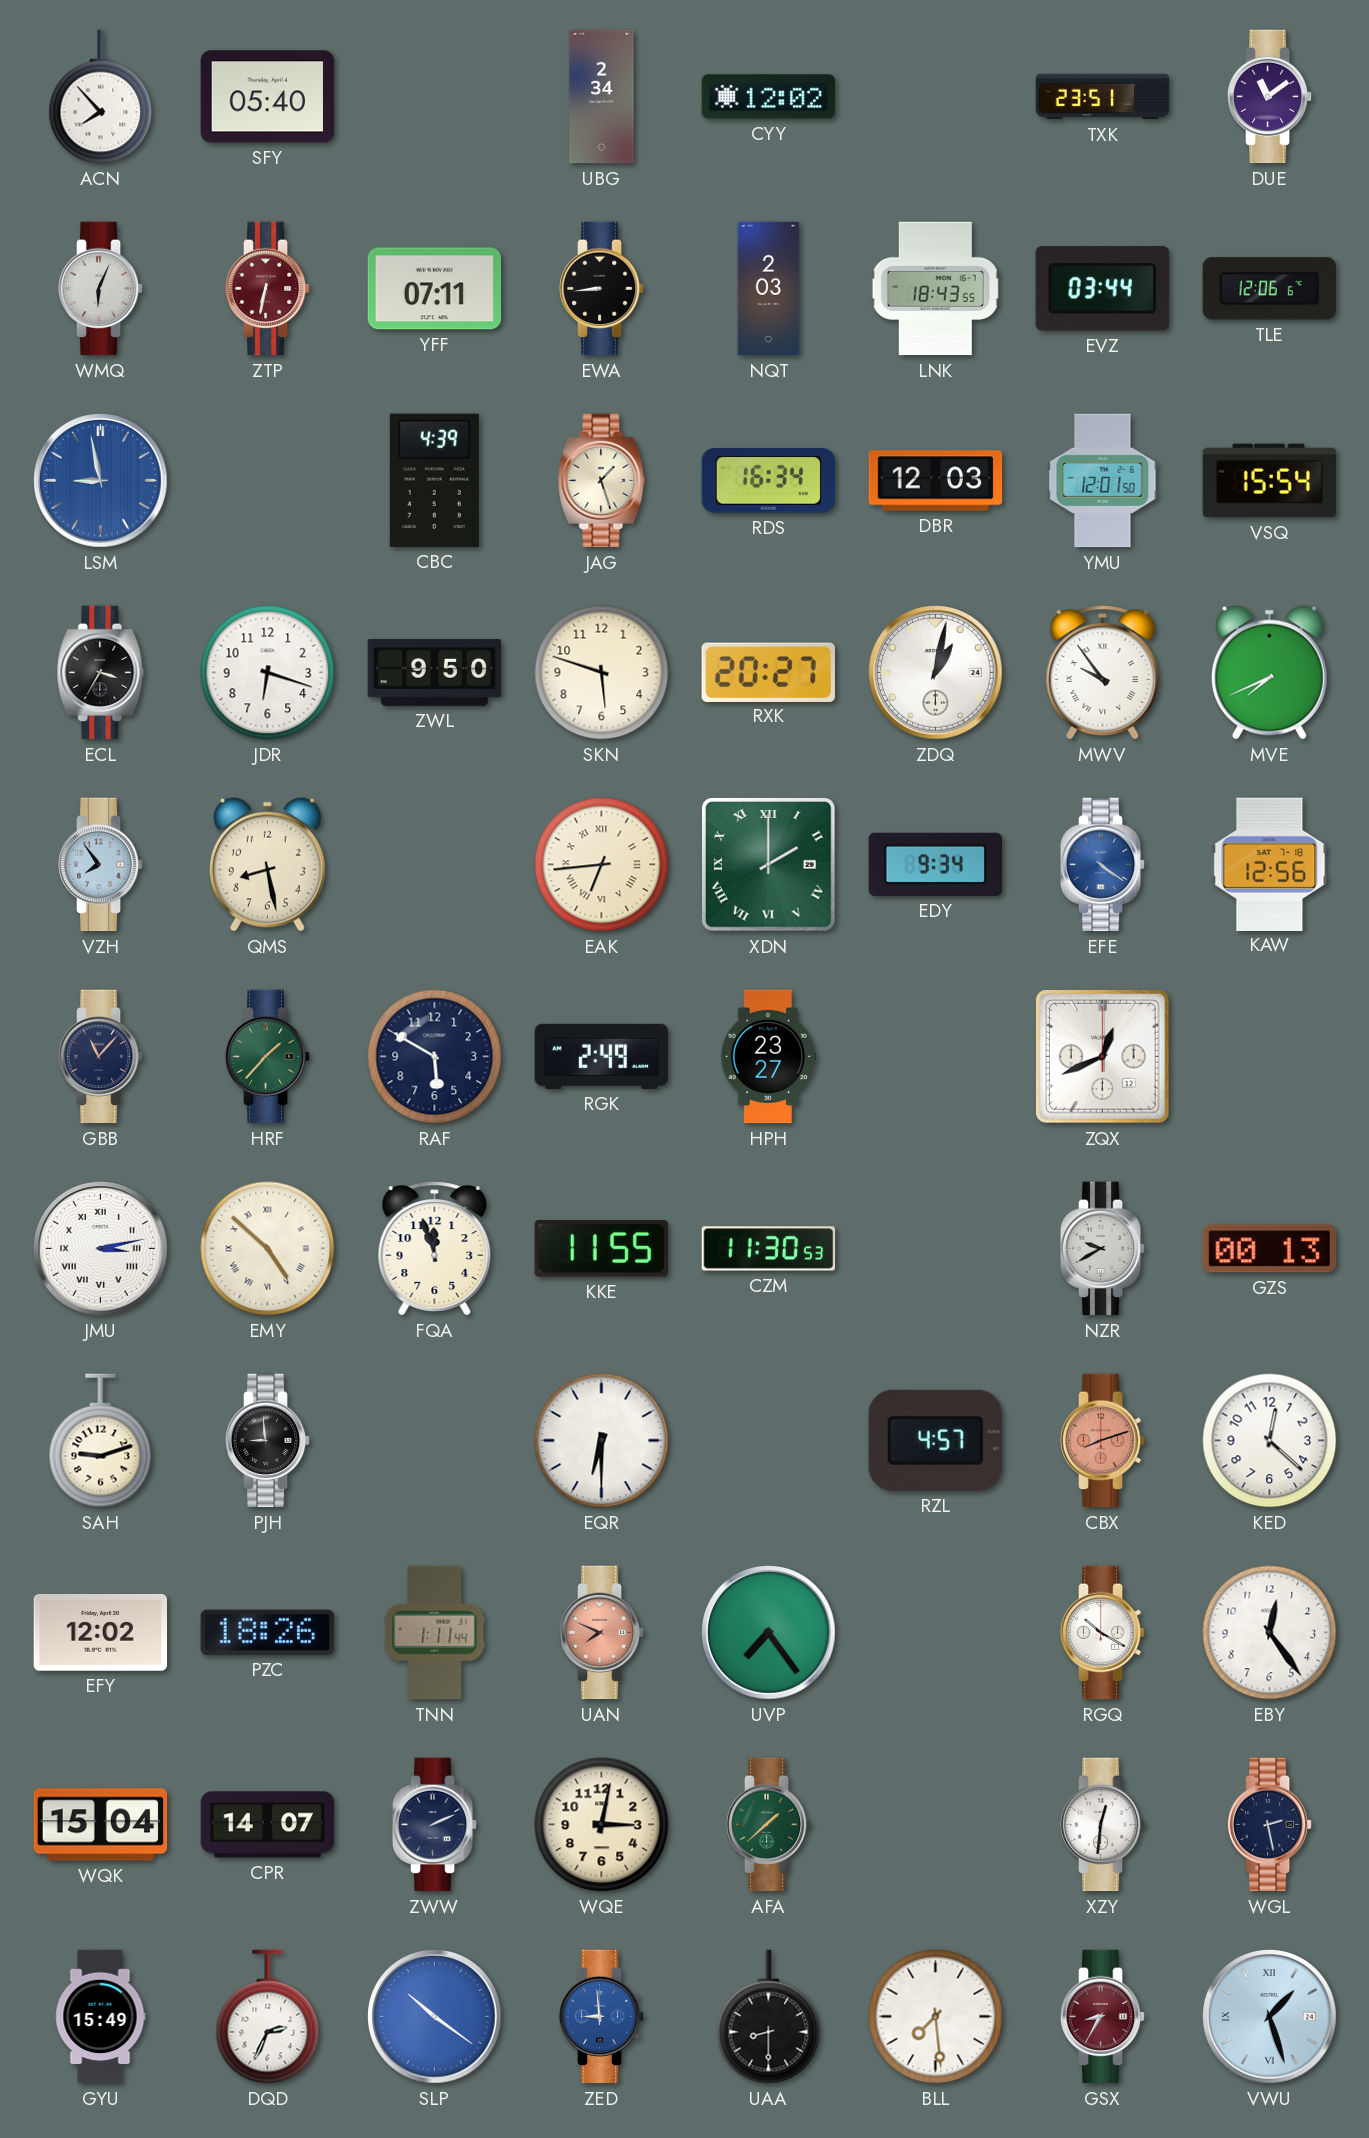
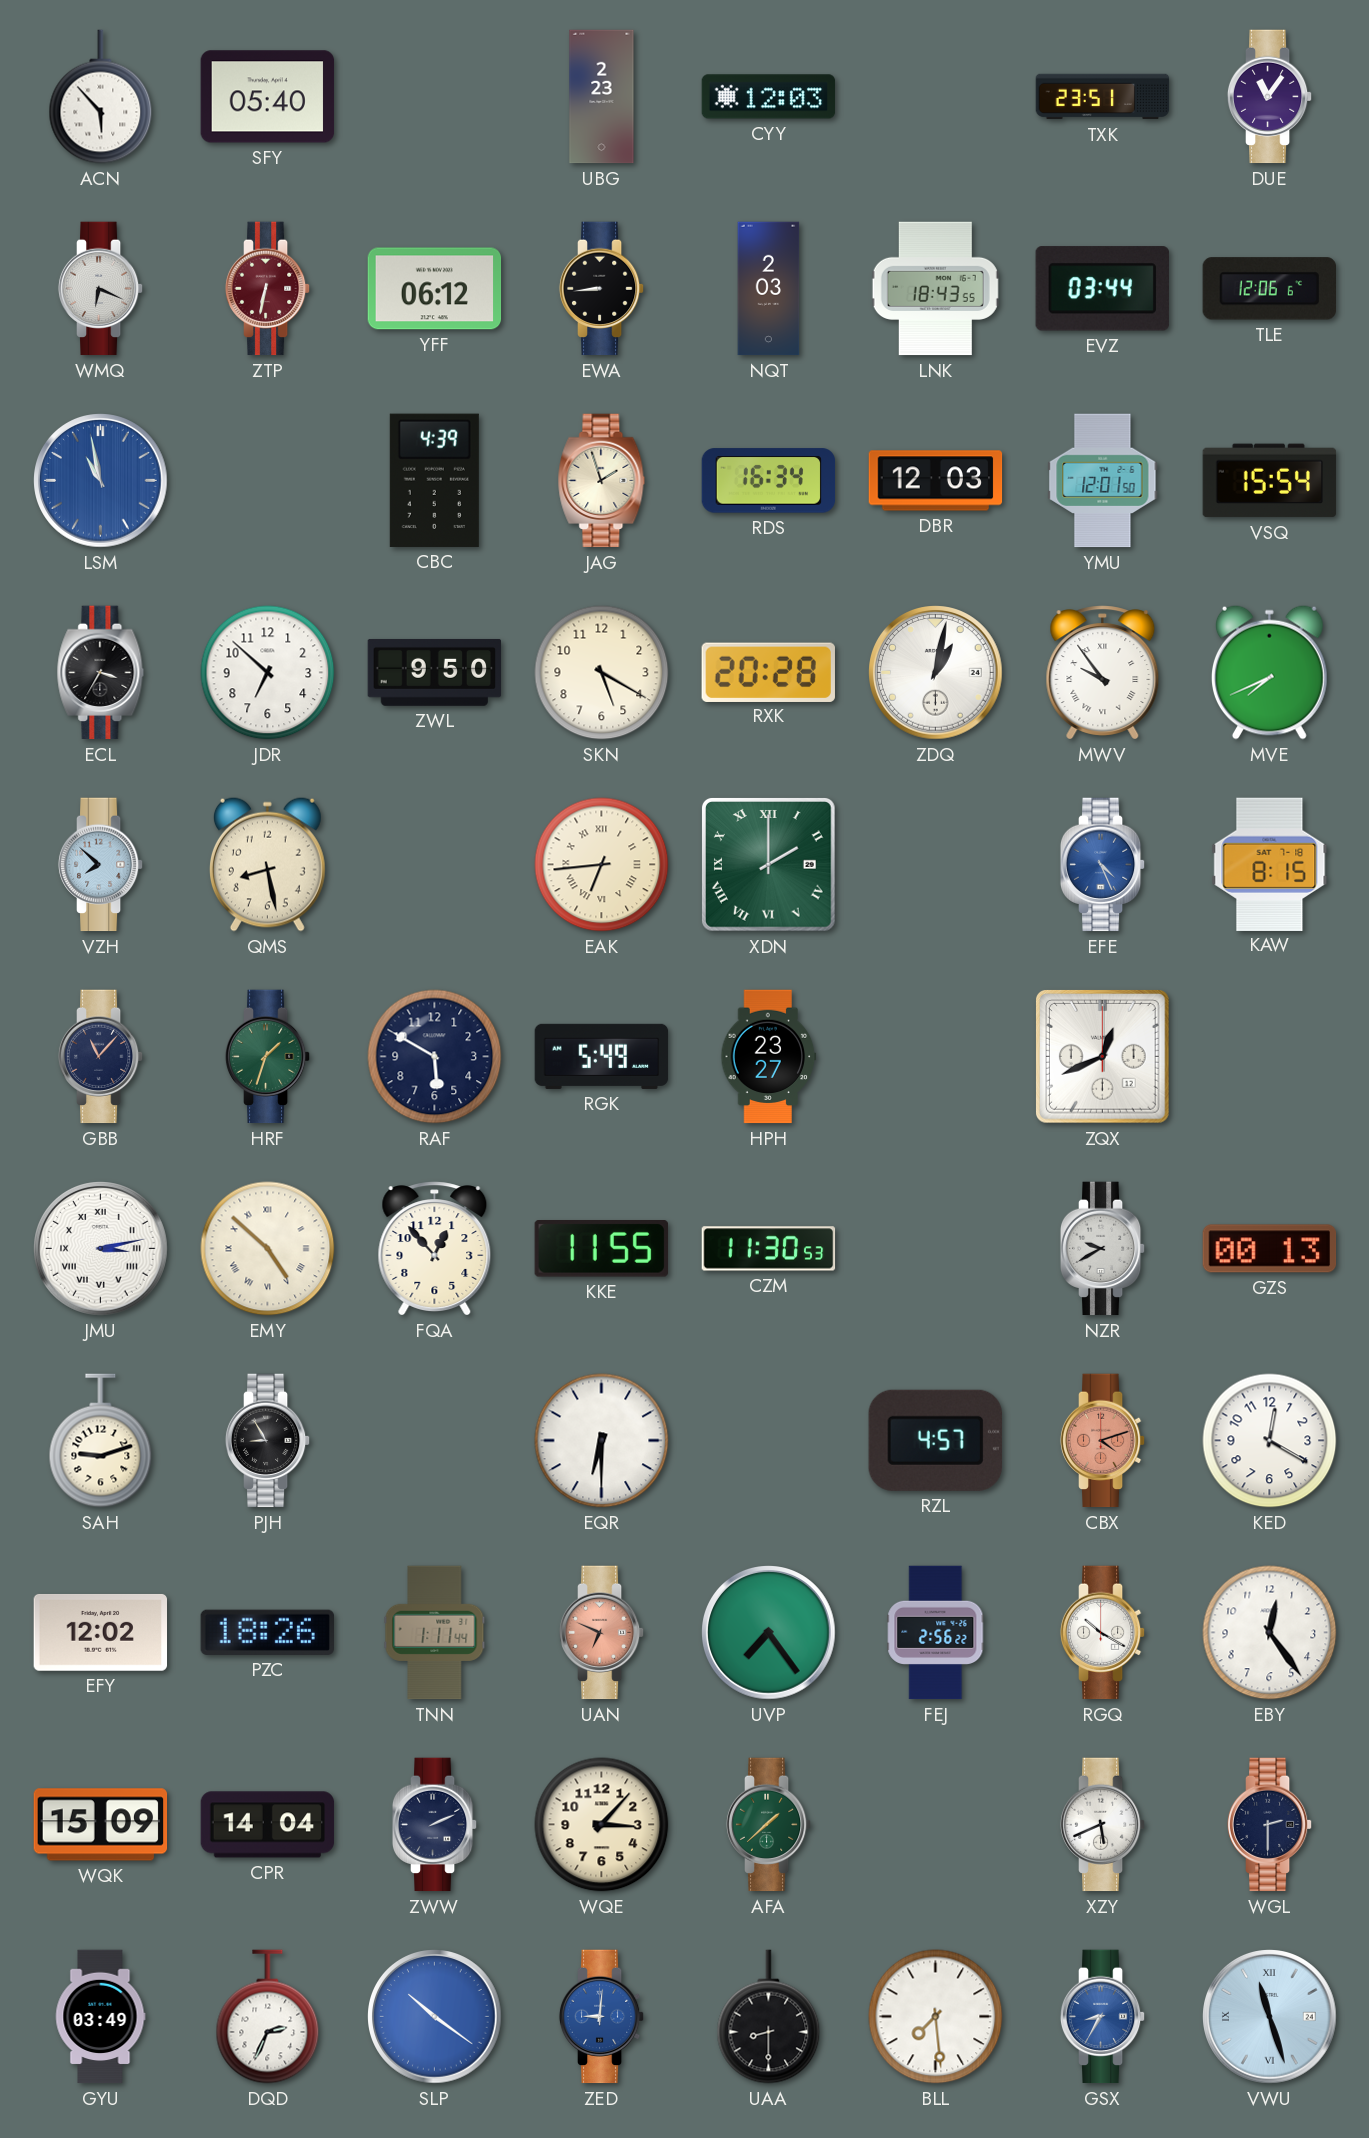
ACN: 7:53 -> 5:53
UBG: 2:34 -> 2:23
CYY: 12:02 -> 12:03
DUE: 11:09 -> 11:06
WMQ: 6:04 -> 6:19
YFF: 07:11 -> 06:12
LSM: 8:58 -> 10:58
JAG: 1:27 -> 1:57
JDR: 6:18 -> 6:52
SKN: 5:48 -> 5:20
RXK: 20:27 -> 20:28
VZH: 7:54 -> 7:52
EDY: 9:34 -> none
EFE: 4:21 -> 4:26
KAW: 12:56 -> 8:15
HRF: 1:37 -> 1:33
RGK: 2:49 -> 5:49
FQA: 11:57 -> 12:53
PJH: 8:59 -> 8:55
CBX: 8:12 -> 4:12
KED: 12:22 -> 12:20
UAN: 7:49 -> 6:49
FEJ: none -> 2:56
WQK: 15:04 -> 15:09
CPR: 14:07 -> 14:04
WQE: 3:02 -> 3:07
XZY: 12:31 -> 5:41
WGL: 2:28 -> 2:30
GYU: 15:49 -> 03:49
ZED: 8:59 -> 9:01
GSX dial: burgundy -> blue
VWU: 1:27 -> 11:27
